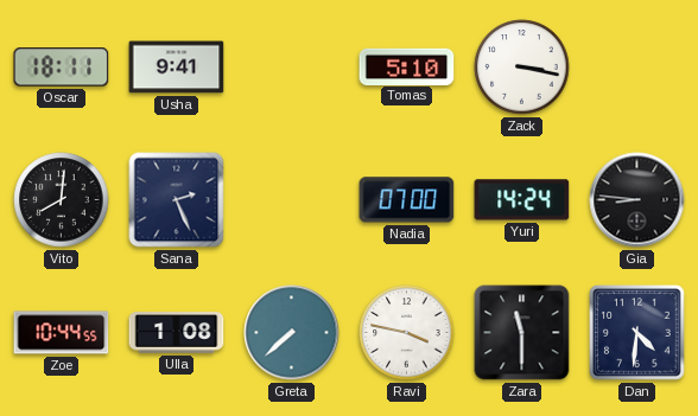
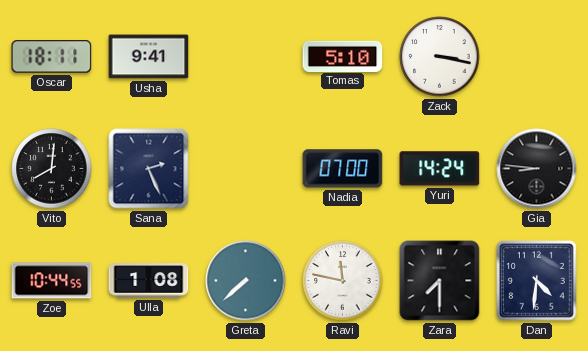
Ravi: 3:47 -> 11:47
Zara: 11:30 -> 7:30
